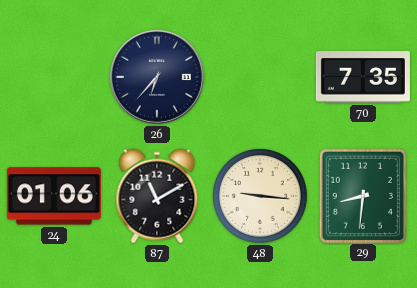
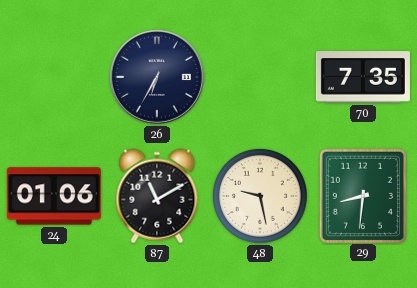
26: 6:37 -> 6:35
48: 9:16 -> 9:28
